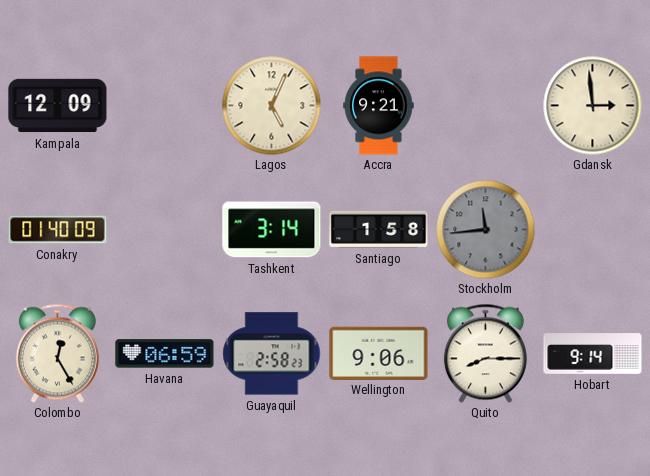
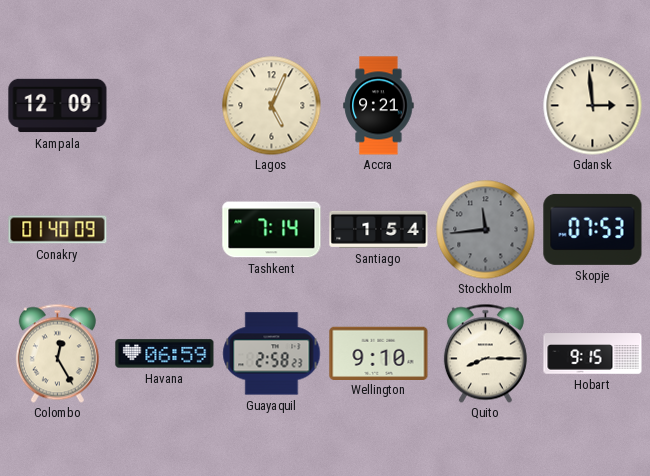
Tashkent: 3:14 -> 7:14
Santiago: 1:58 -> 1:54
Skopje: none -> 07:53
Wellington: 9:06 -> 9:10
Hobart: 9:14 -> 9:15
